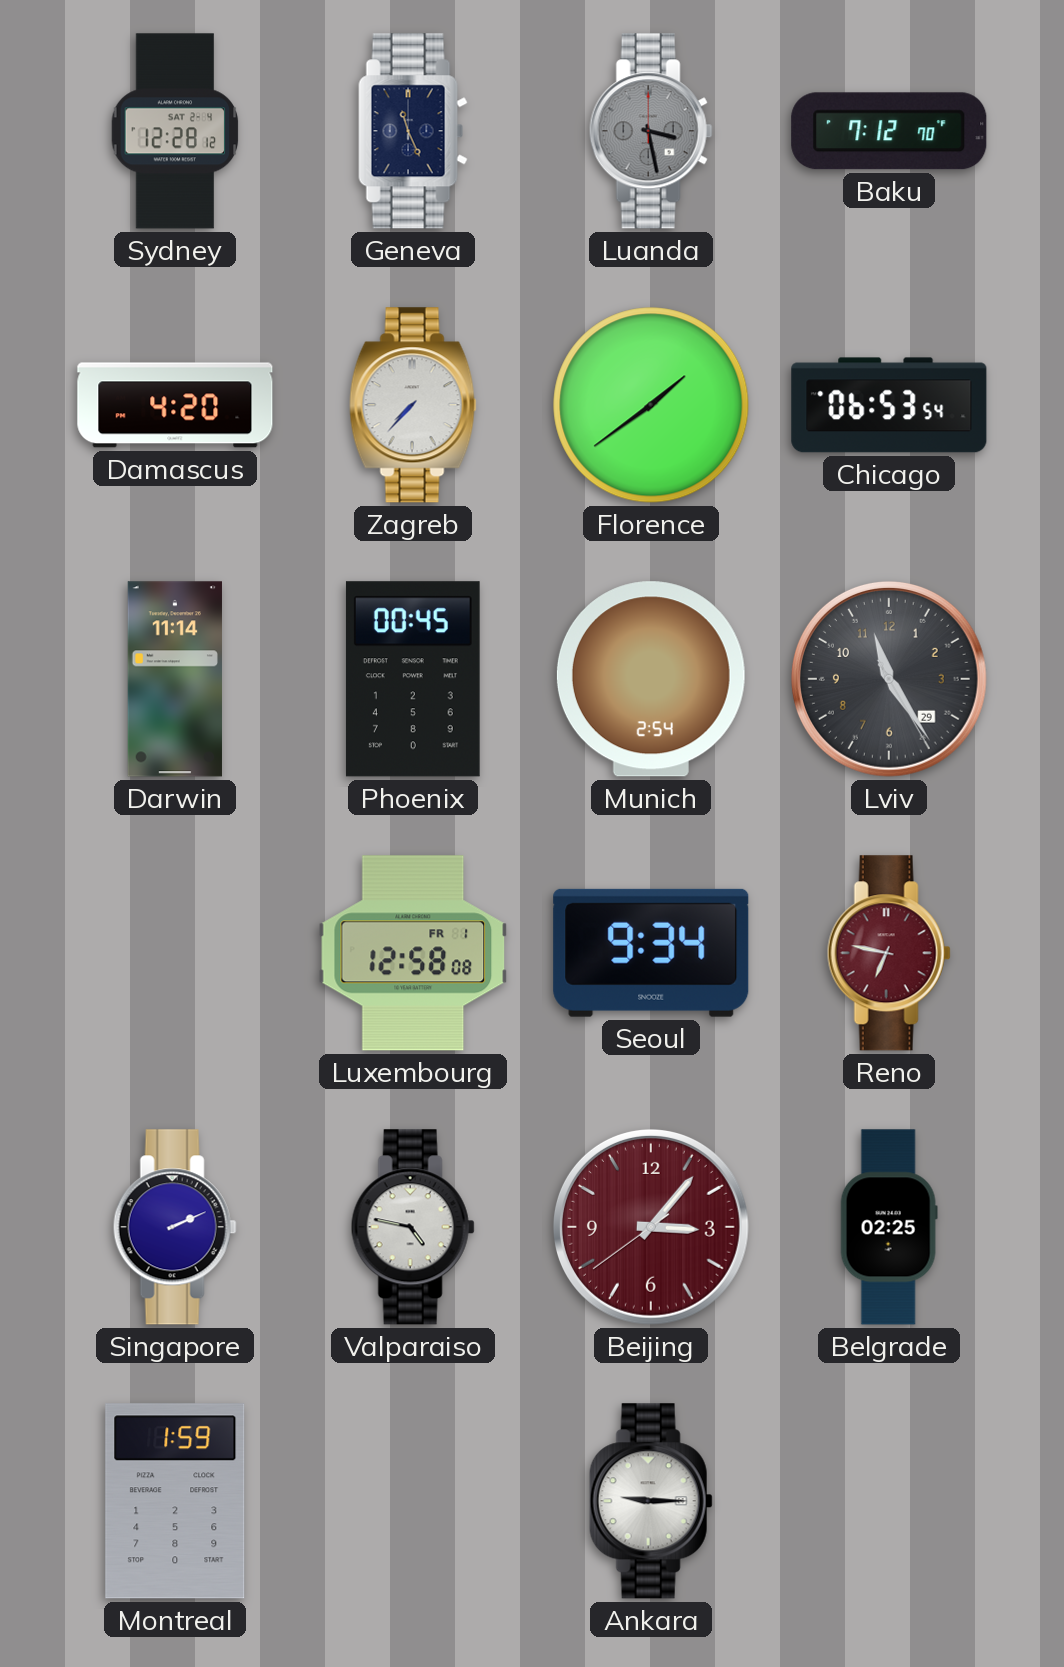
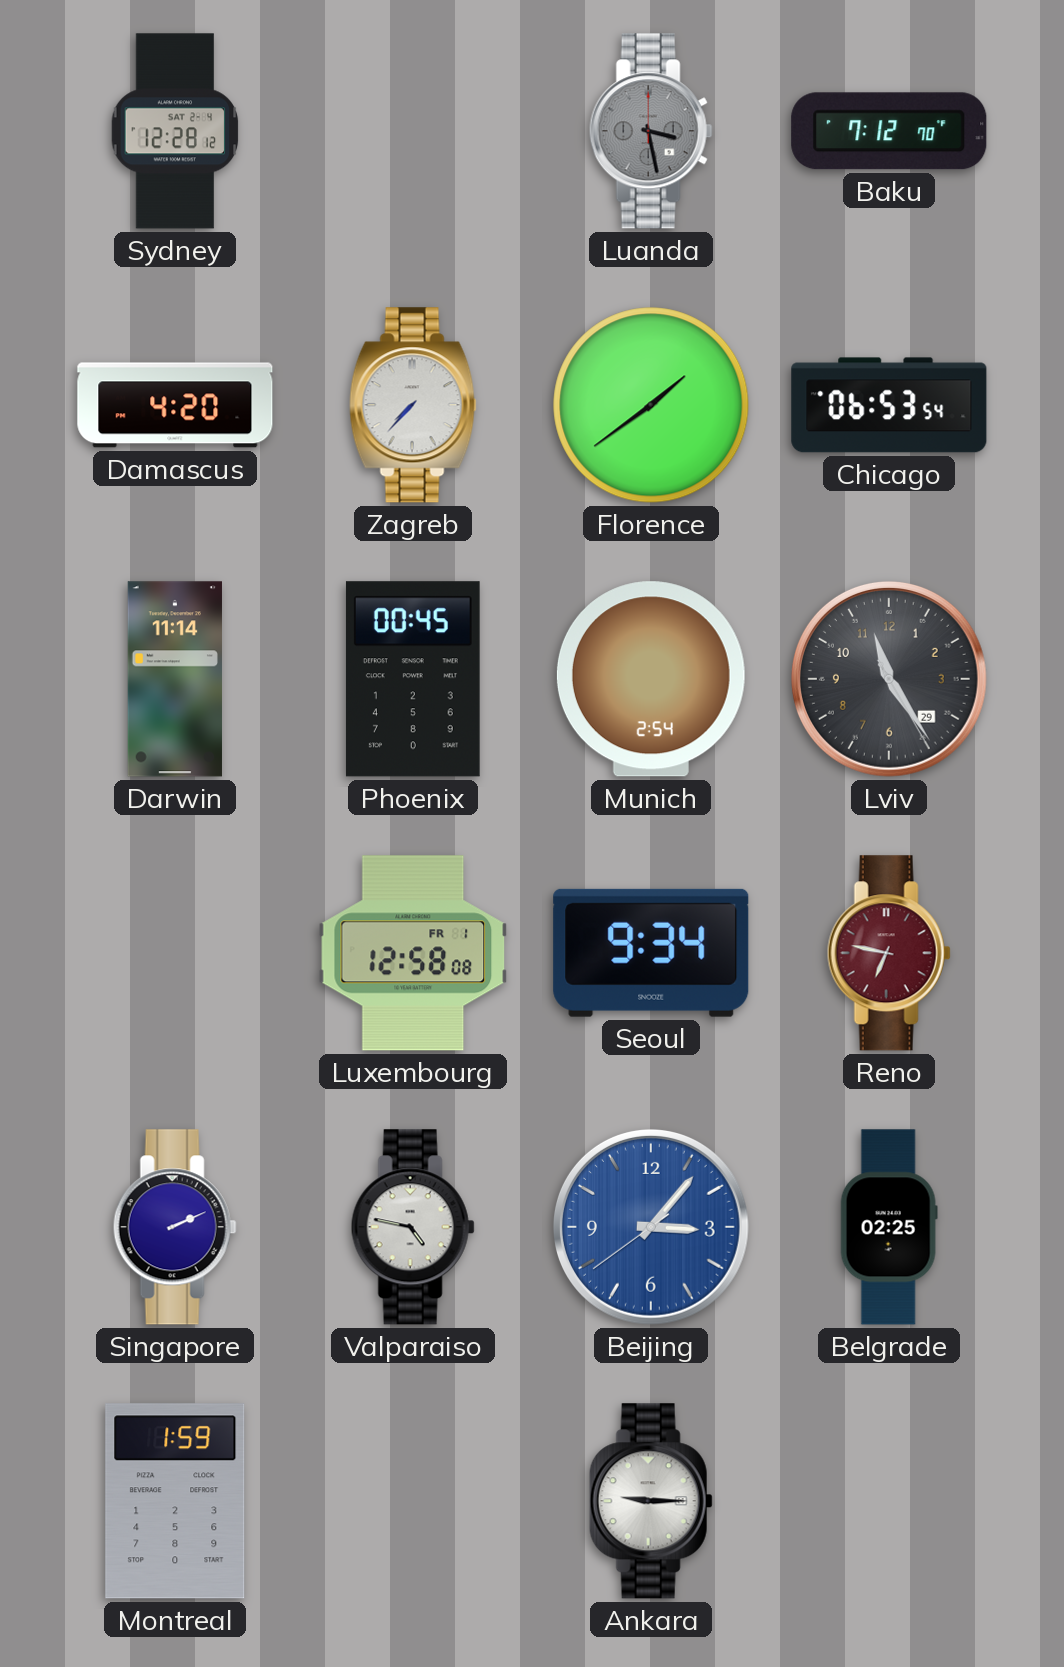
Geneva: 11:26 -> none
Beijing dial: burgundy -> blue
